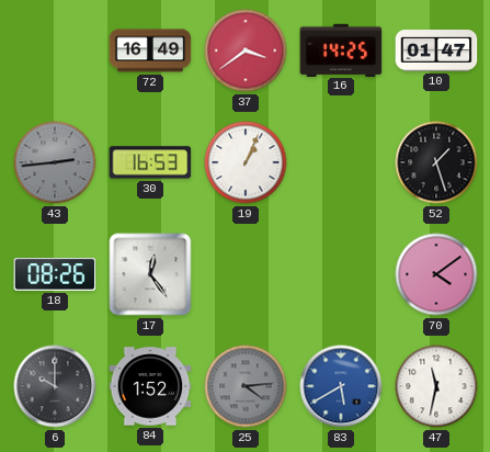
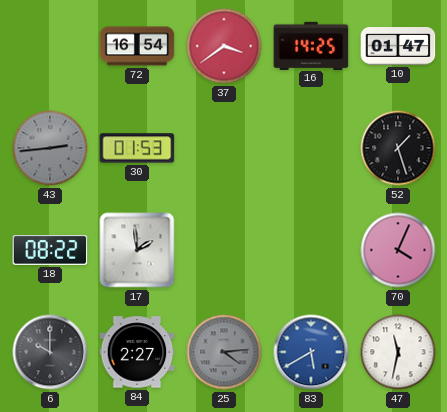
72: 16:49 -> 16:54
30: 16:53 -> 01:53
19: 1:04 -> none
18: 08:26 -> 08:22
17: 12:24 -> 1:59
70: 4:09 -> 4:04
84: 1:52 -> 2:27
